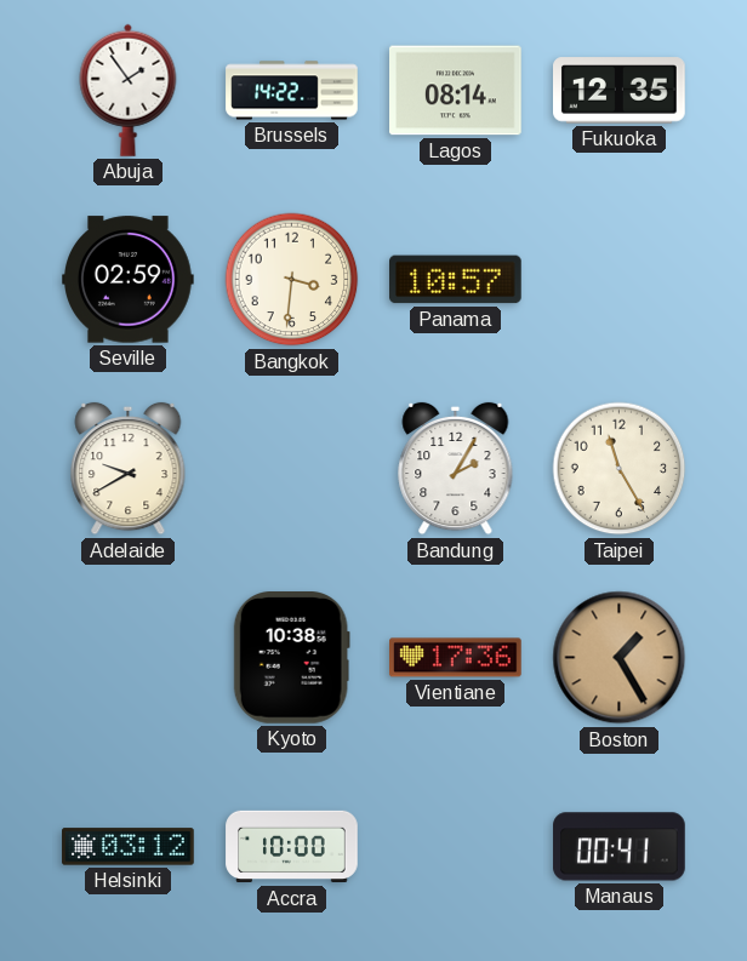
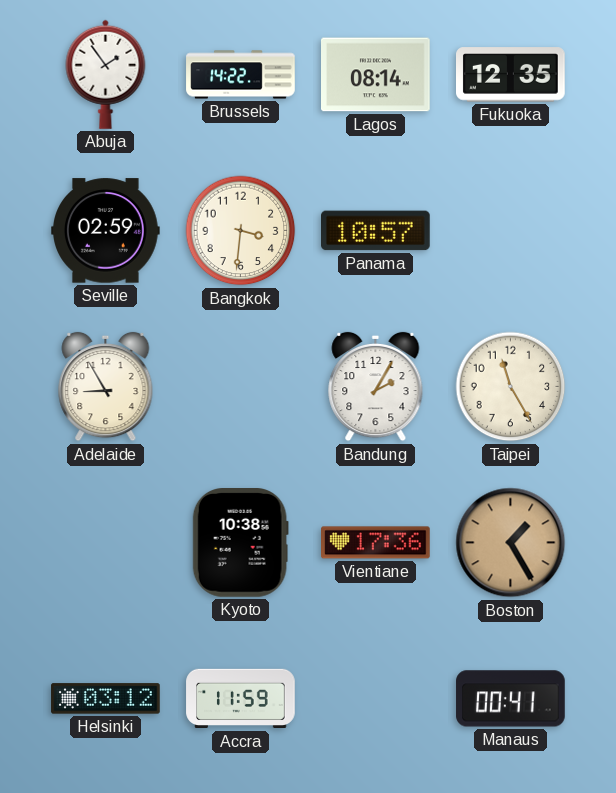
Adelaide: 9:40 -> 8:55
Accra: 10:00 -> 11:59
